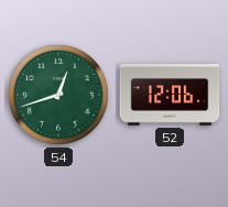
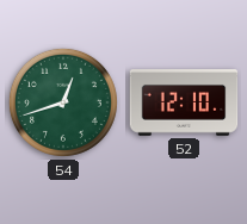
52: 12:06 -> 12:10
